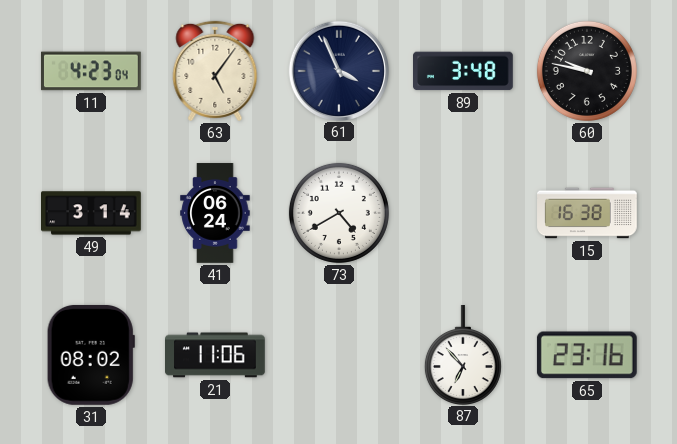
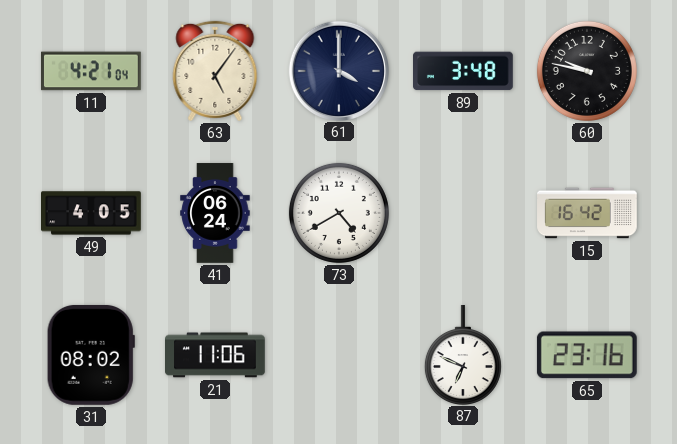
11: 4:23 -> 4:21
61: 3:56 -> 4:00
49: 3:14 -> 4:05
15: 16:38 -> 16:42
87: 6:53 -> 6:49
